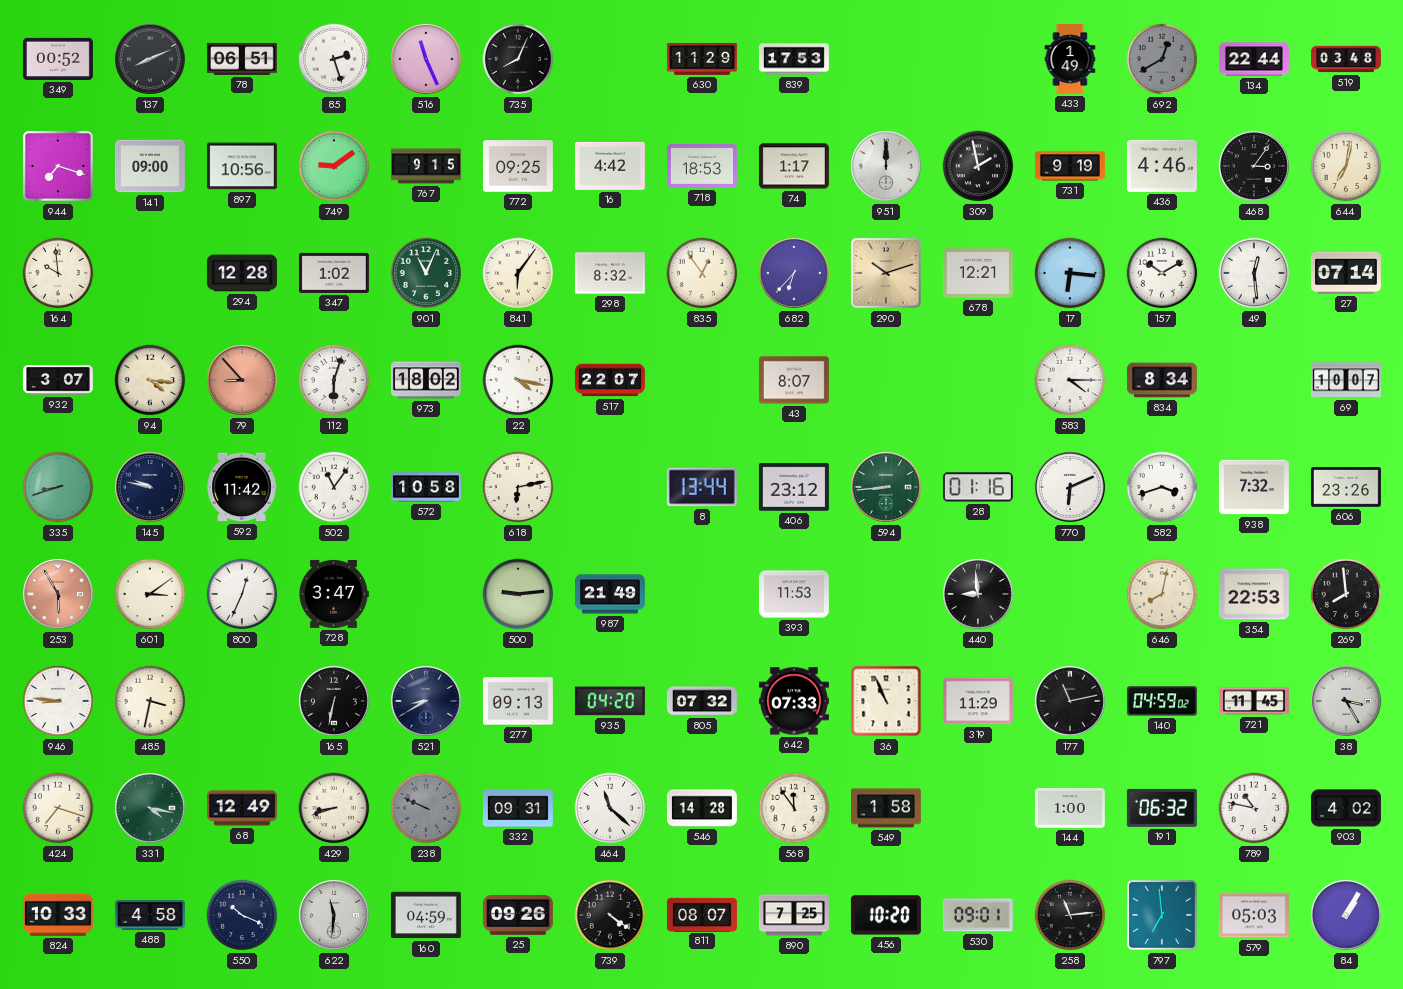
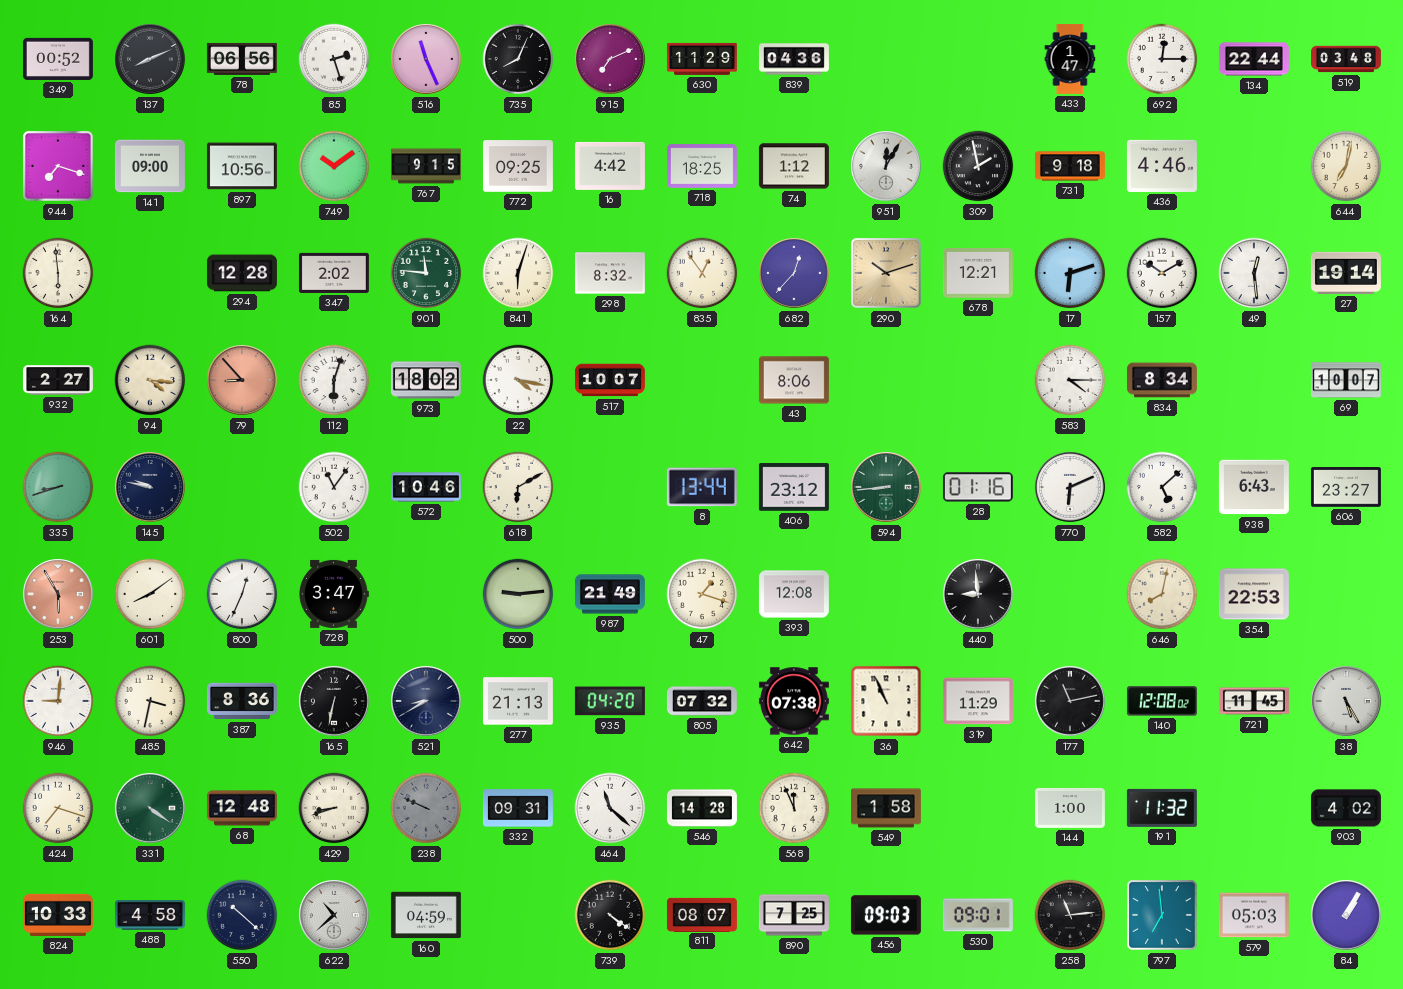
78: 06:51 -> 06:56
915: none -> 7:11
839: 17:53 -> 04:36
433: 1:49 -> 1:47
692: 12:40 -> 12:15
692 dial: grey -> white
749: 9:09 -> 10:09
718: 18:53 -> 18:25
74: 1:17 -> 1:12
951: 12:00 -> 12:05
731: 9:19 -> 9:18
468: 3:06 -> none
164: 9:59 -> 5:59
347: 1:02 -> 2:02
901: 11:04 -> 11:46
841: 6:06 -> 6:03
682: 6:37 -> 12:37
17: 6:16 -> 6:12
27: 07:14 -> 19:14
932: 3:07 -> 2:27
517: 22:07 -> 10:07
43: 8:07 -> 8:06
592: 11:42 -> none
572: 10:58 -> 10:46
618: 6:13 -> 6:10
582: 3:42 -> 5:08
938: 7:32 -> 6:43
606: 23:26 -> 23:27
601: 3:09 -> 8:09
47: none -> 1:18
393: 11:53 -> 12:08
269: 7:59 -> none
946: 8:46 -> 9:01
387: none -> 8:36
277: 09:13 -> 21:13
642: 07:33 -> 07:38
140: 04:59 -> 12:08
38: 3:25 -> 5:25
331: 4:17 -> 4:21
68: 12:49 -> 12:48
568: 11:54 -> 11:56
191: 06:32 -> 11:32
789: 10:47 -> none
550: 10:19 -> 10:22
622: 11:31 -> 10:38
25: 09:26 -> none
456: 10:20 -> 09:03
